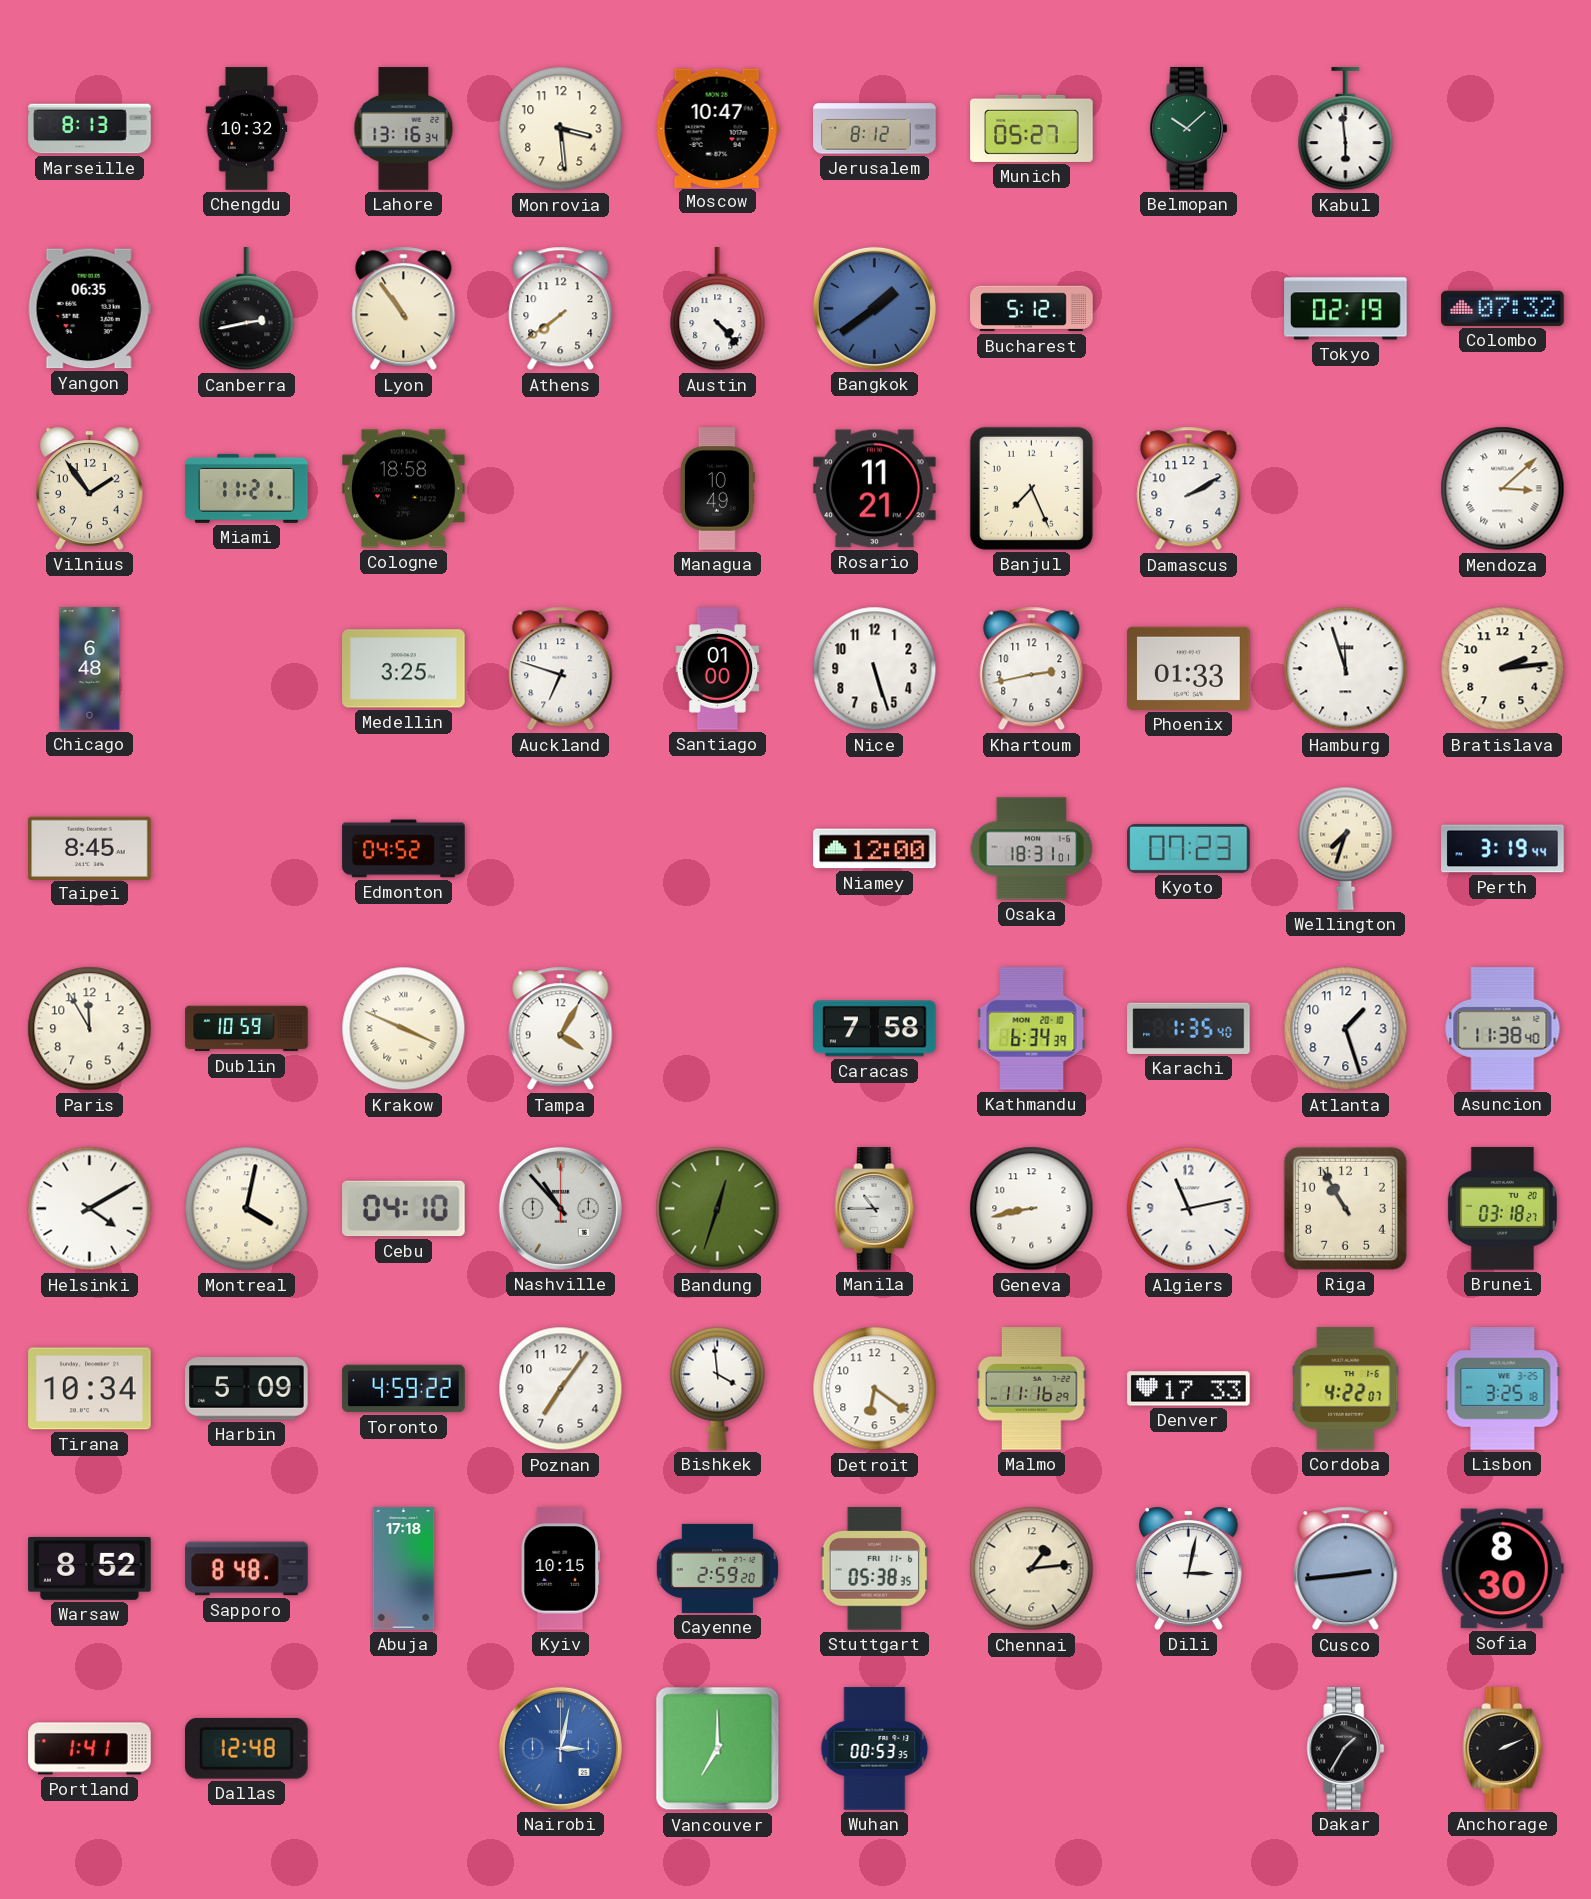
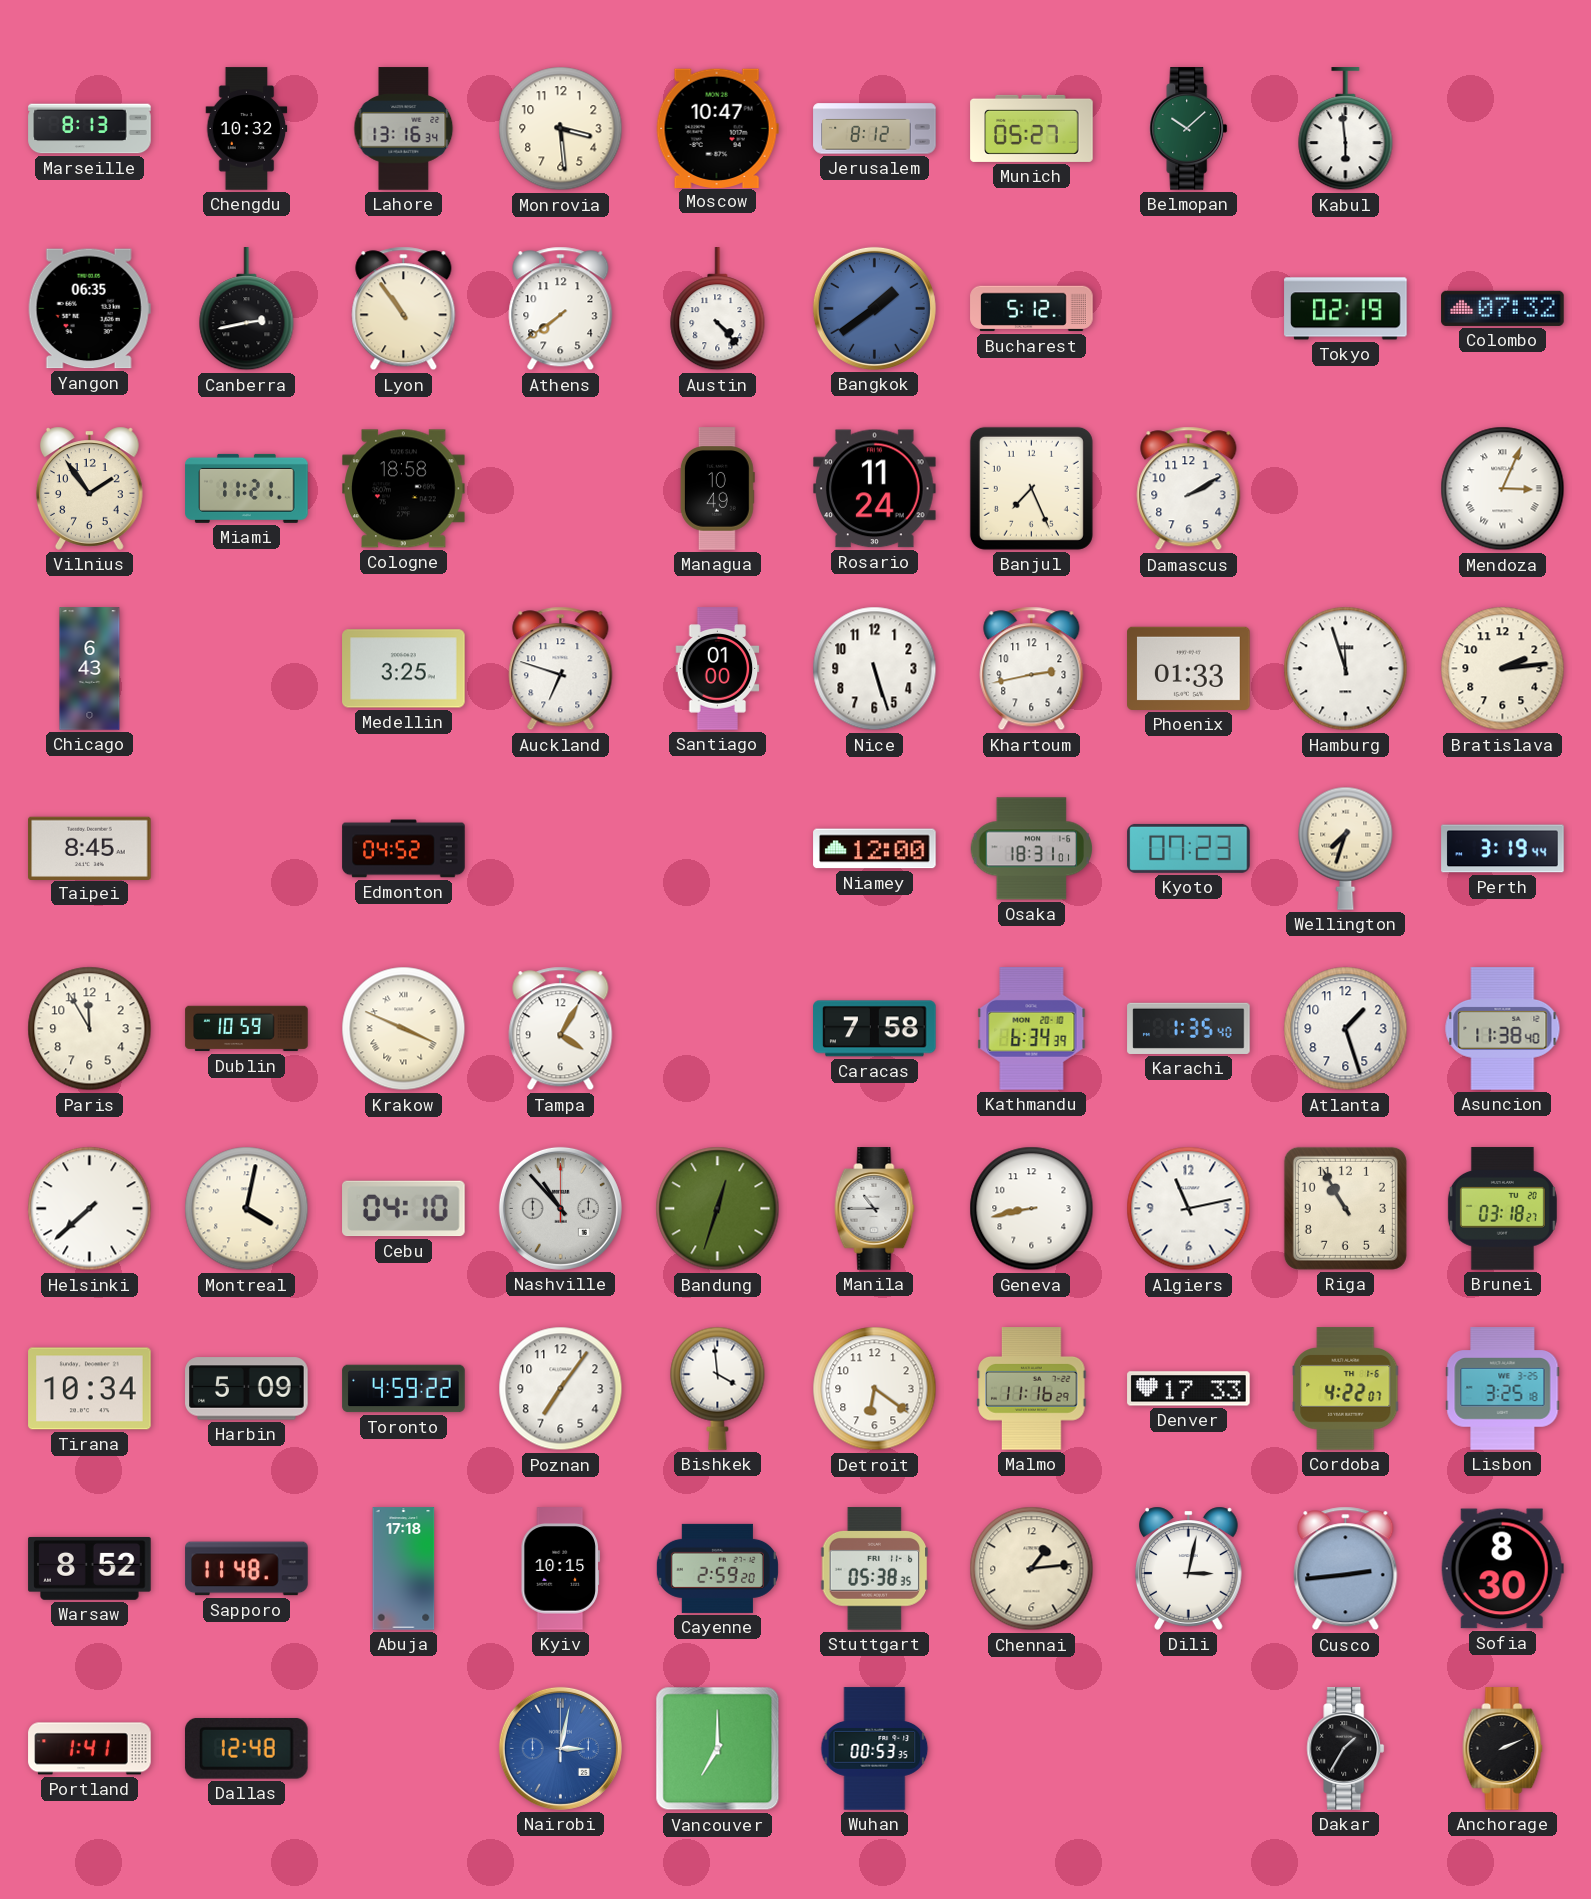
Rosario: 11:21 -> 11:24
Mendoza: 3:08 -> 3:04
Chicago: 6:48 -> 6:43
Helsinki: 4:10 -> 7:38
Sapporo: 8:48 -> 11:48
